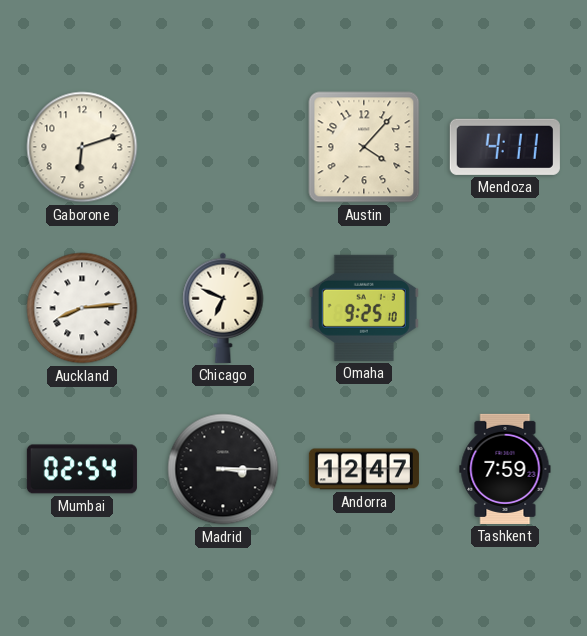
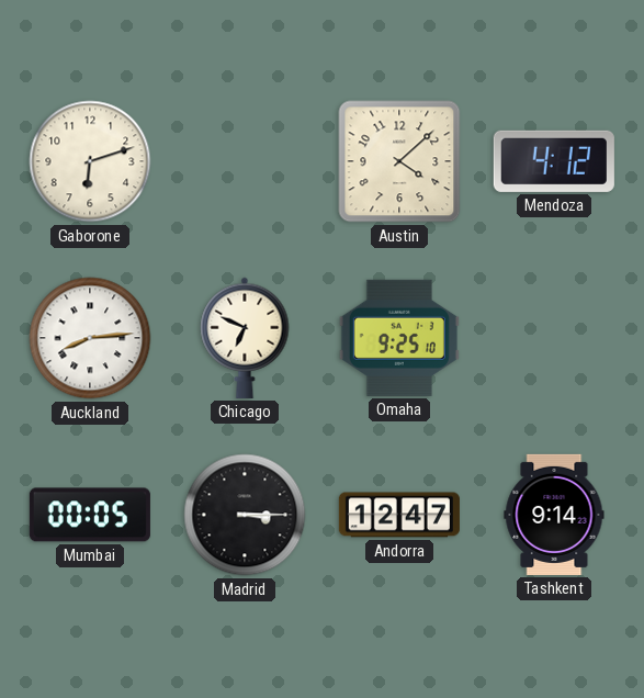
Austin: 4:07 -> 4:08
Mendoza: 4:11 -> 4:12
Mumbai: 02:54 -> 00:05
Tashkent: 7:59 -> 9:14
